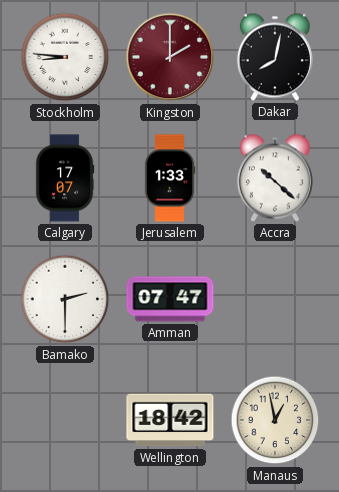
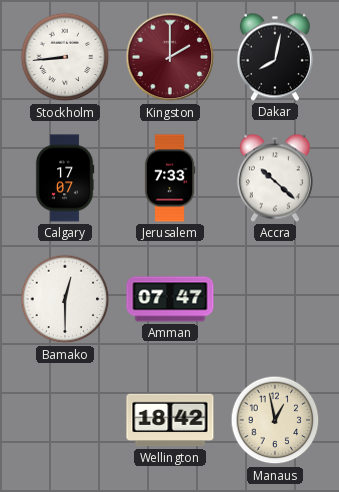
Stockholm: 8:46 -> 8:44
Jerusalem: 1:33 -> 7:33
Bamako: 2:30 -> 12:30
